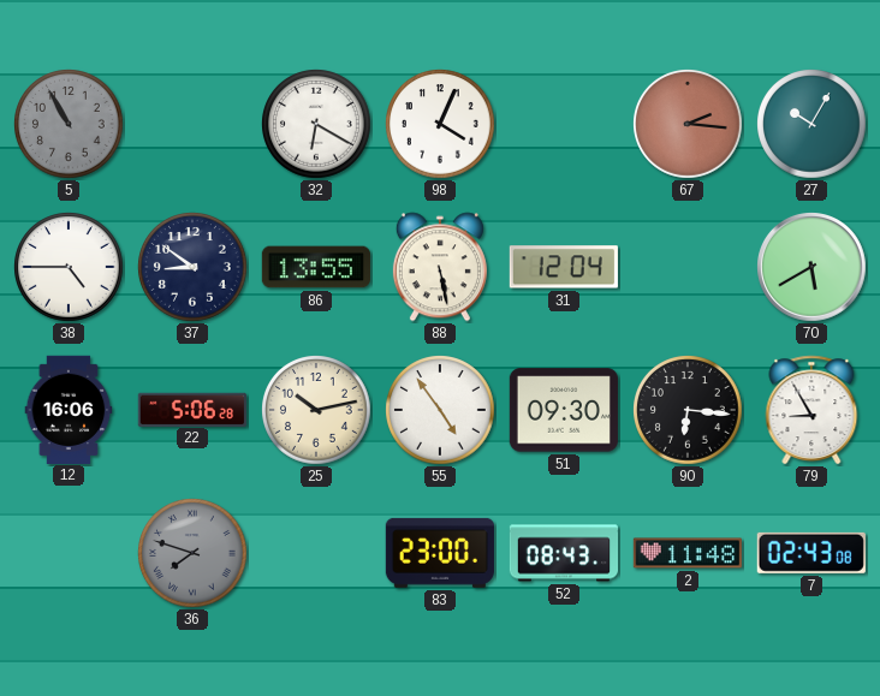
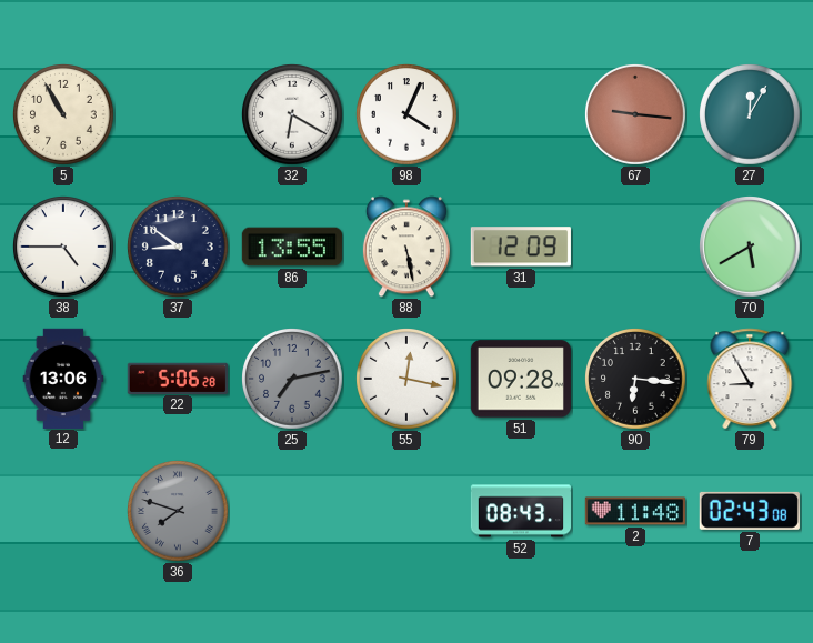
5 dial: grey -> cream
67: 2:16 -> 9:16
27: 10:05 -> 12:05
31: 12:04 -> 12:09
12: 16:06 -> 13:06
25: 10:13 -> 7:13
25 dial: cream -> grey
55: 4:54 -> 12:17
51: 09:30 -> 09:28
83: 23:00 -> none
